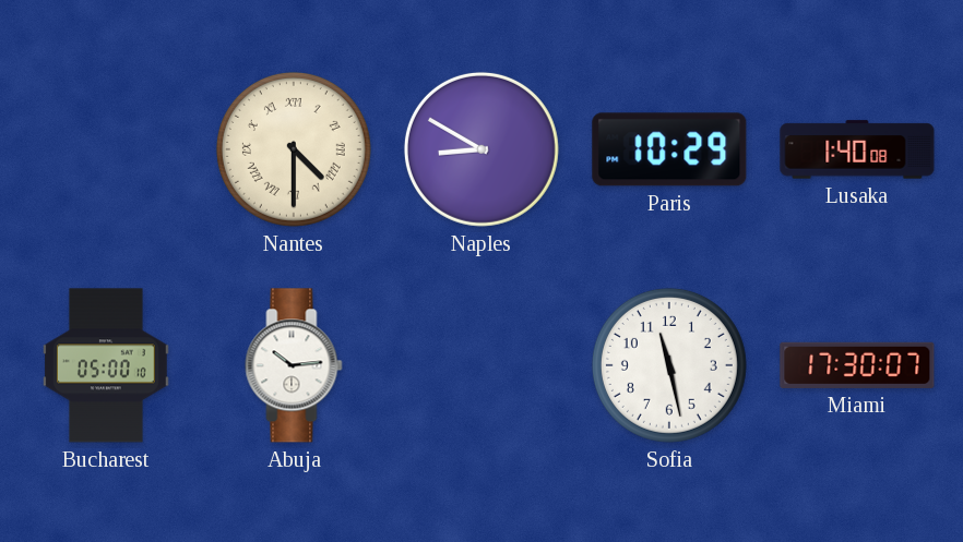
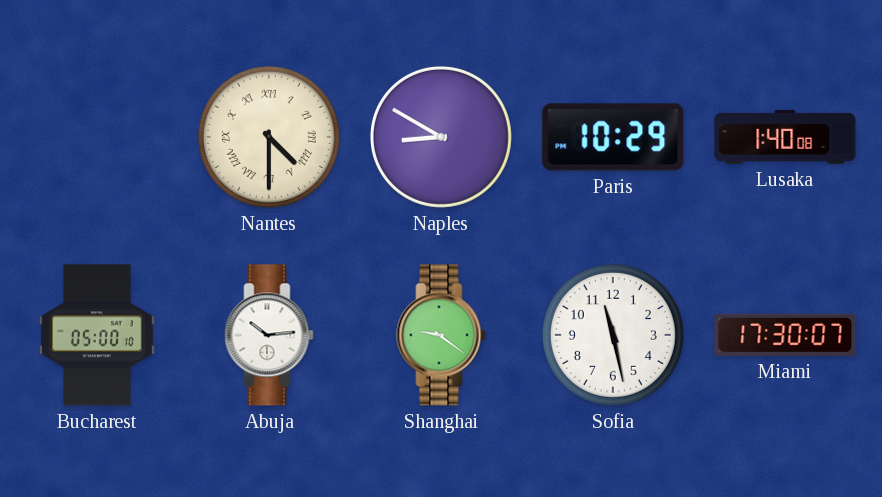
Shanghai: none -> 9:21
